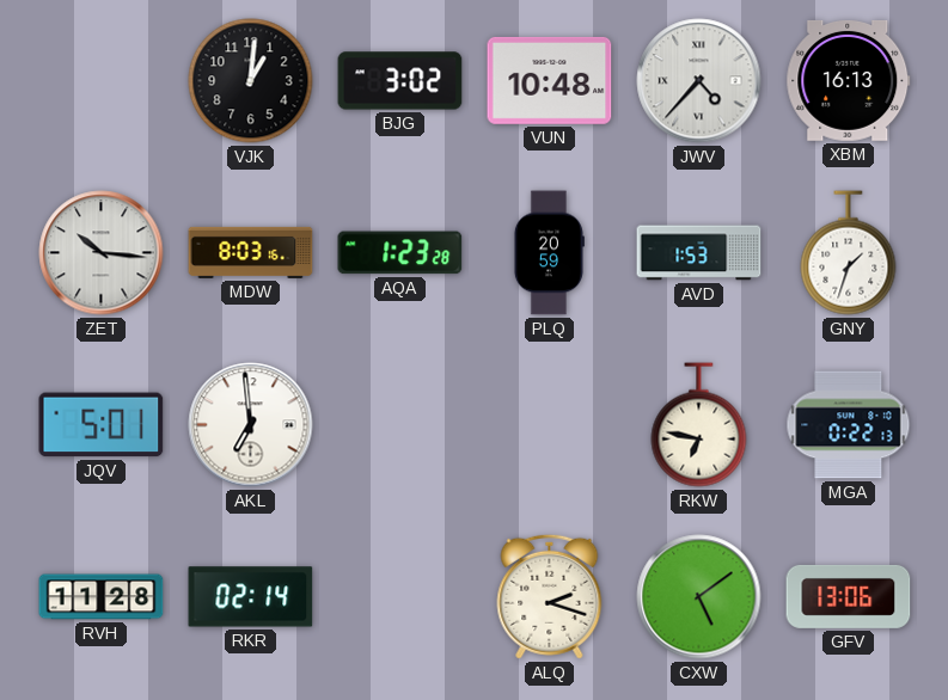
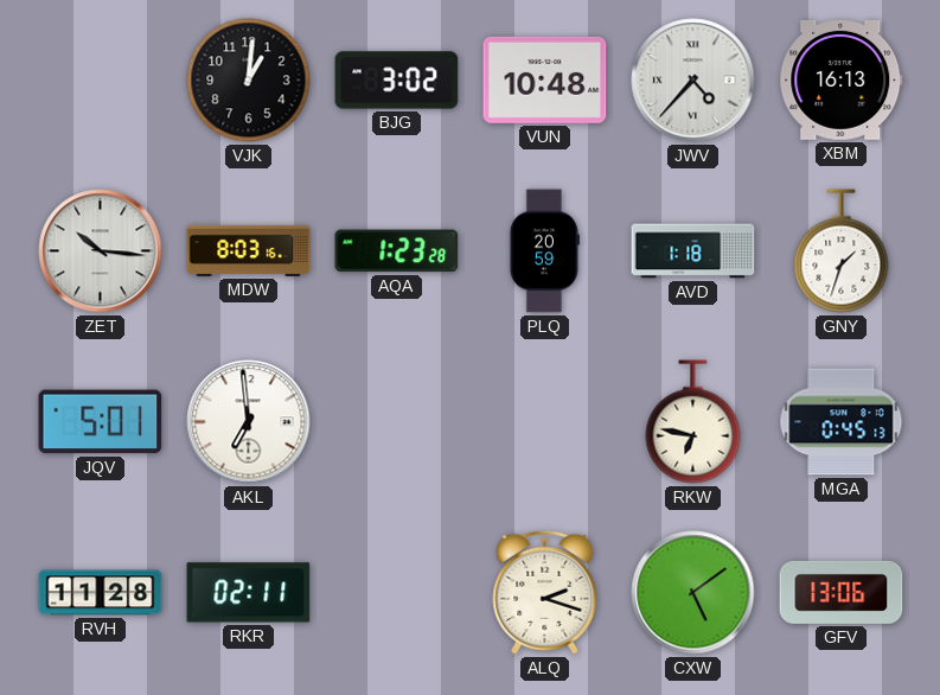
AVD: 1:53 -> 1:18
MGA: 0:22 -> 0:45
RKR: 02:14 -> 02:11
